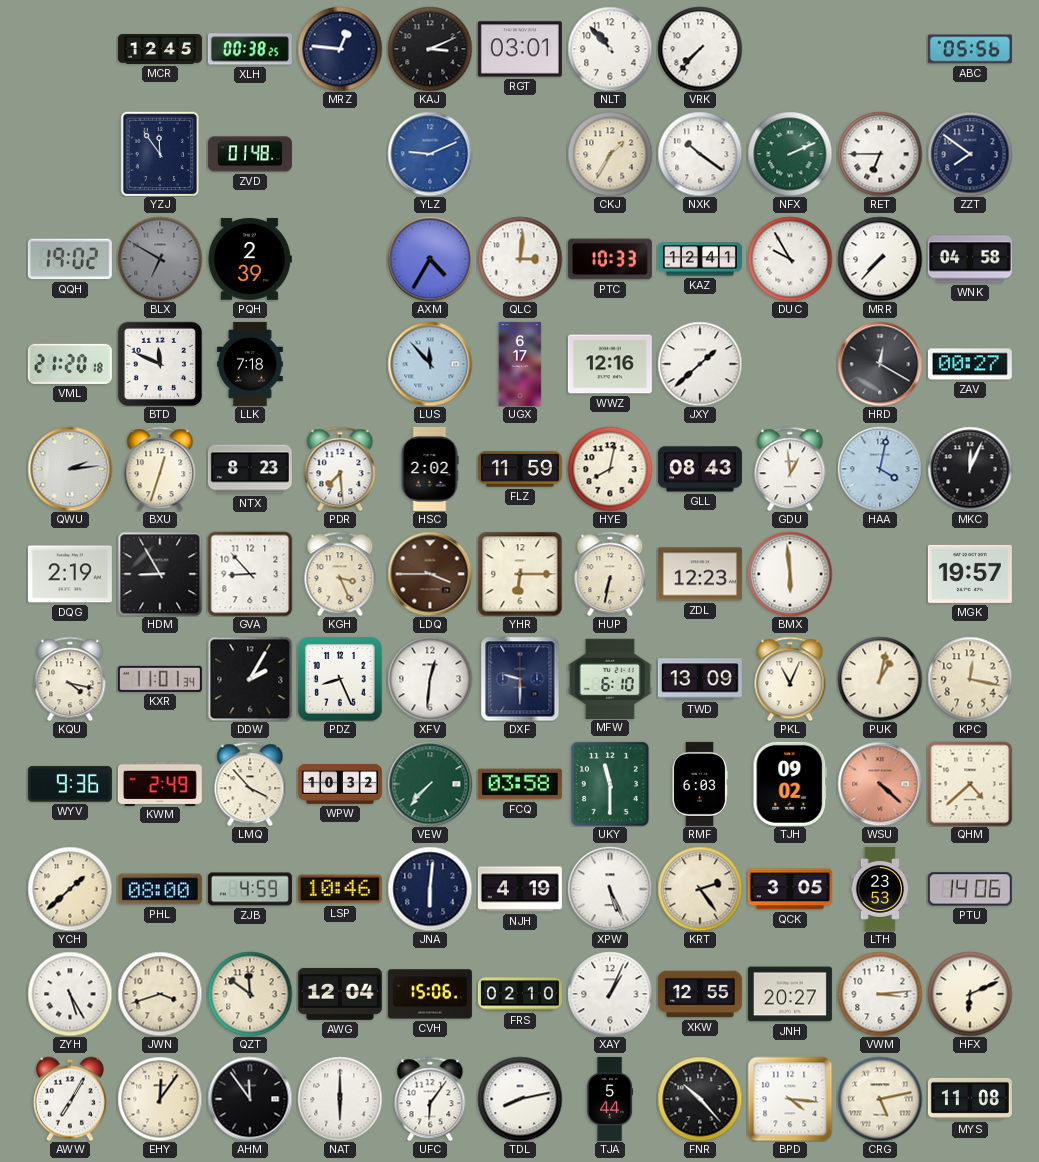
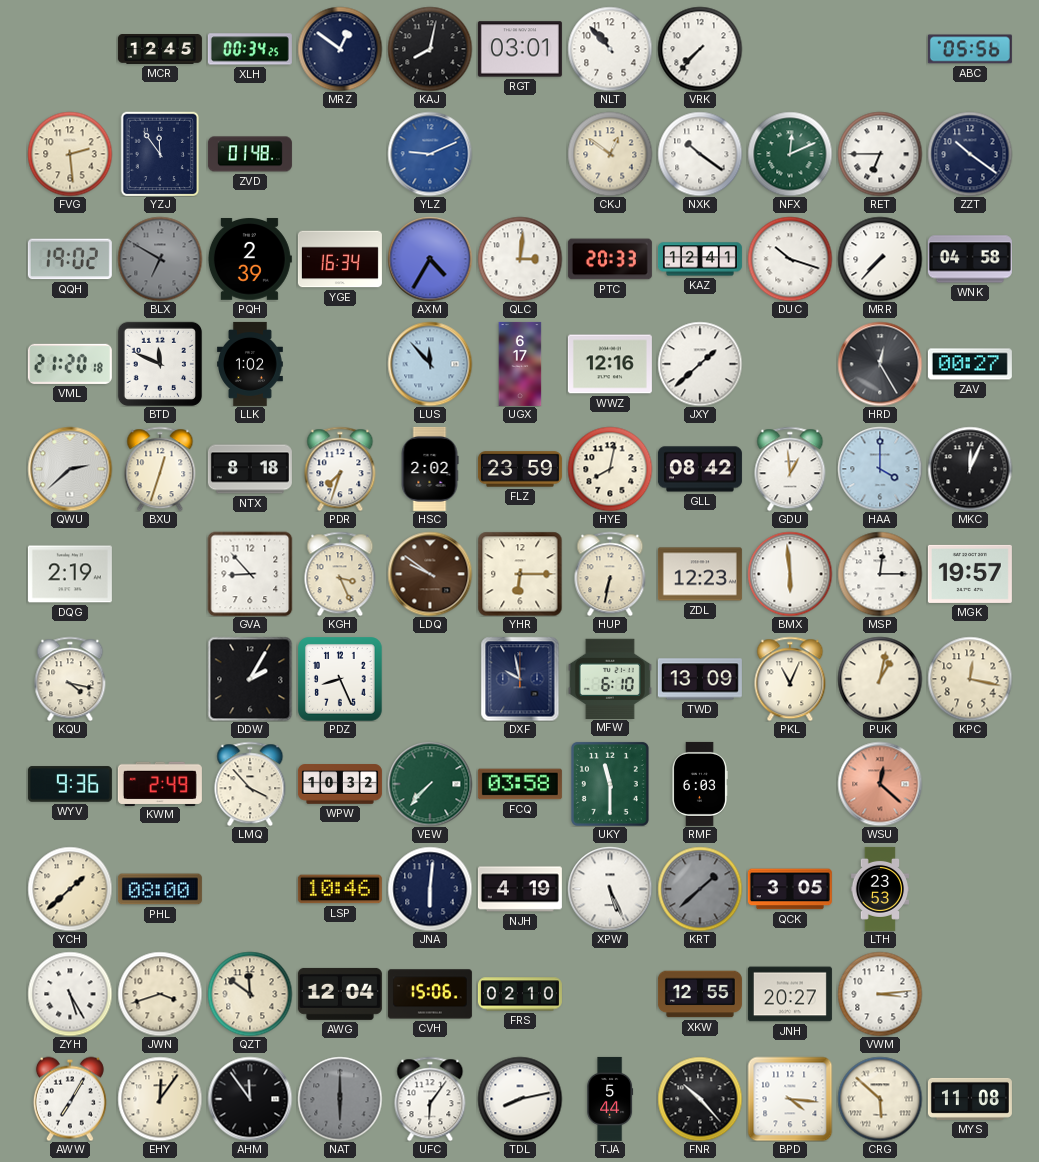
XLH: 00:38 -> 00:34
MRZ: 12:46 -> 12:51
KAJ: 3:11 -> 8:02
FVG: none -> 2:29
CKJ: 1:35 -> 12:51
NFX: 2:11 -> 12:11
ZZT: 7:51 -> 10:21
YGE: none -> 16:34
PTC: 10:33 -> 20:33
DUC: 9:55 -> 10:18
LLK: 7:18 -> 1:02
HRD: 12:20 -> 12:25
QWU: 2:14 -> 2:38
NTX: 8:23 -> 8:18
PDR: 7:29 -> 7:33
FLZ: 11:59 -> 23:59
GLL: 08:43 -> 08:42
HAA: 4:02 -> 4:00
HDM: 8:55 -> none
LDQ: 3:45 -> 9:51
MSP: none -> 12:15
KXR: 11:01 -> none
XFV: 12:31 -> none
DXF: 9:30 -> 9:58
TJH: 09:02 -> none
WSU: 4:22 -> 12:22
QHM: 4:38 -> none
ZJB: 4:59 -> none
KRT: 2:24 -> 1:38
KRT dial: cream -> grey
PTU: 14:06 -> none
XAY: 1:04 -> none
HFX: 6:11 -> none
NAT dial: white -> grey
CRG: 5:13 -> 5:52
